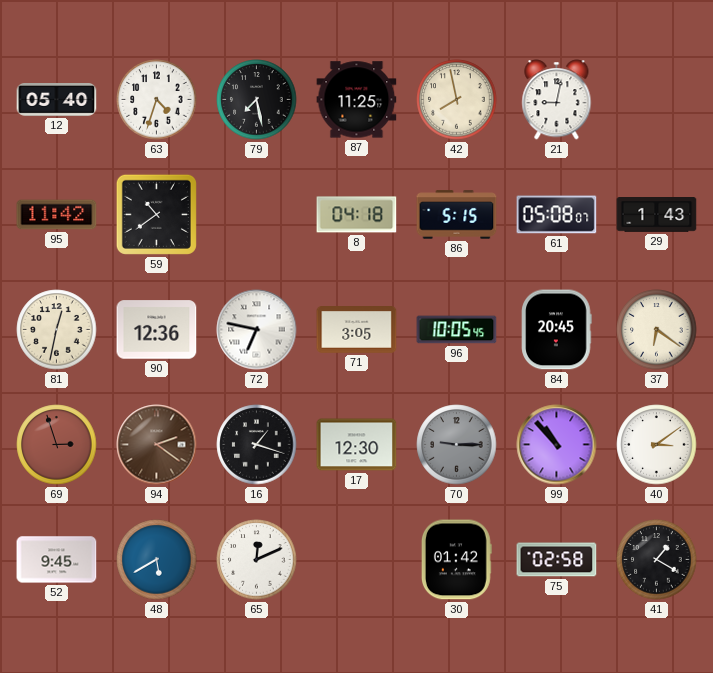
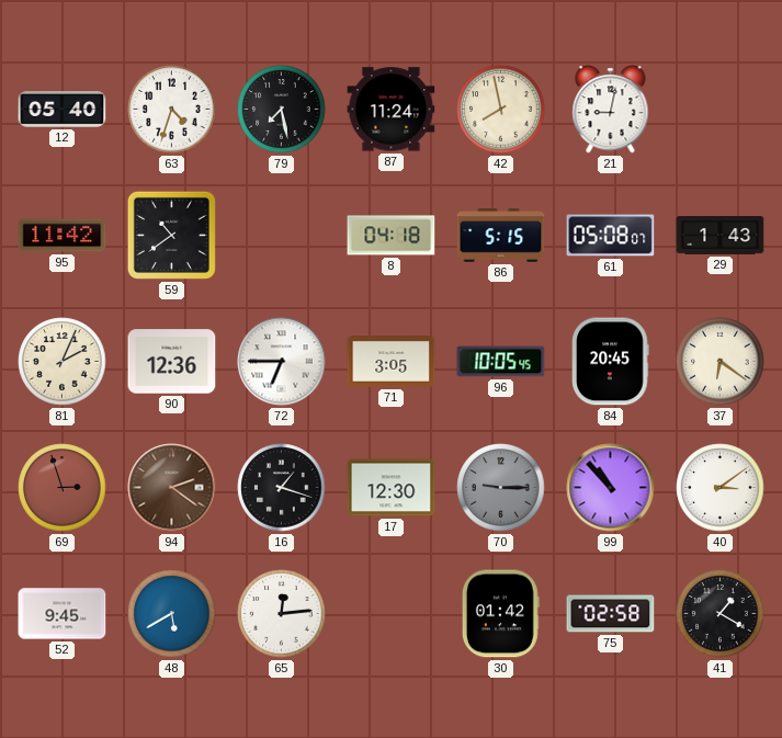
87: 11:25 -> 11:24
81: 12:32 -> 2:04
72: 6:47 -> 6:45
65: 12:11 -> 12:14
